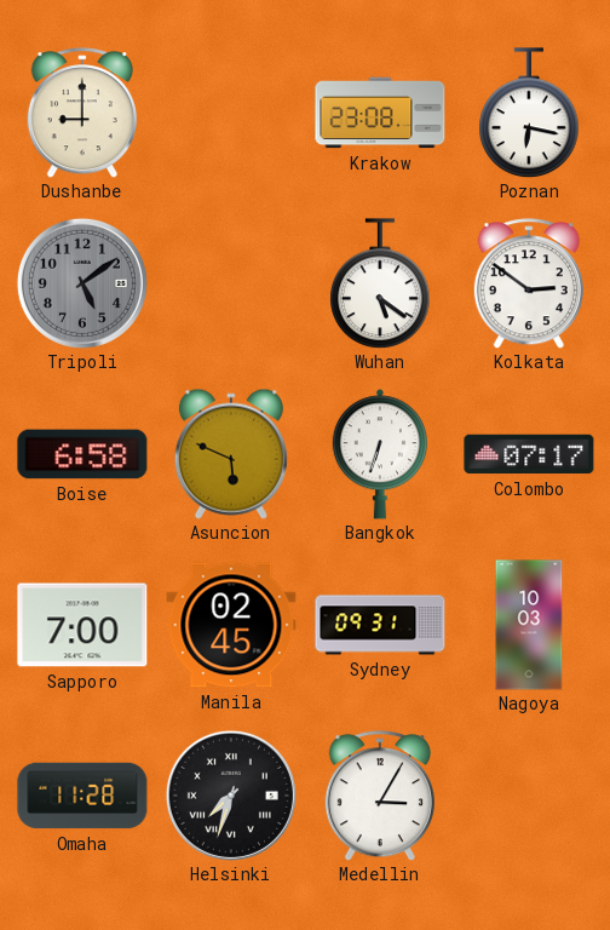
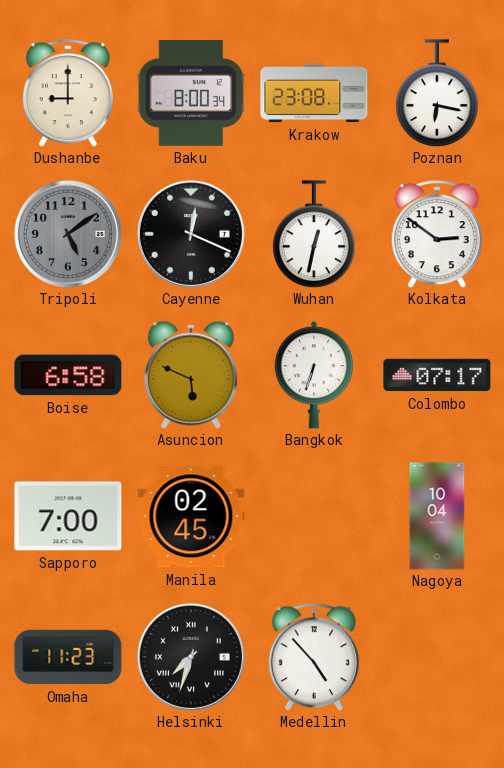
Baku: none -> 8:00
Cayenne: none -> 12:19
Wuhan: 5:21 -> 12:32
Sydney: 09:31 -> none
Nagoya: 10:03 -> 10:04
Omaha: 11:28 -> 11:23
Medellin: 3:05 -> 4:53
